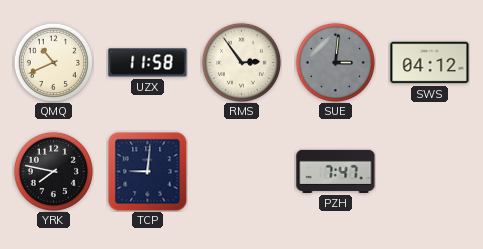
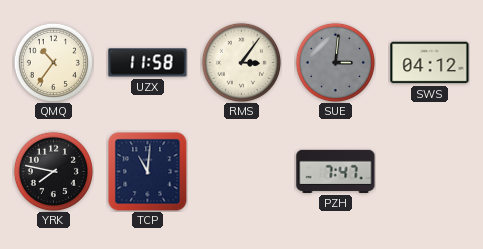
QMQ: 10:41 -> 10:36
RMS: 2:54 -> 3:06
TCP: 9:01 -> 11:01
